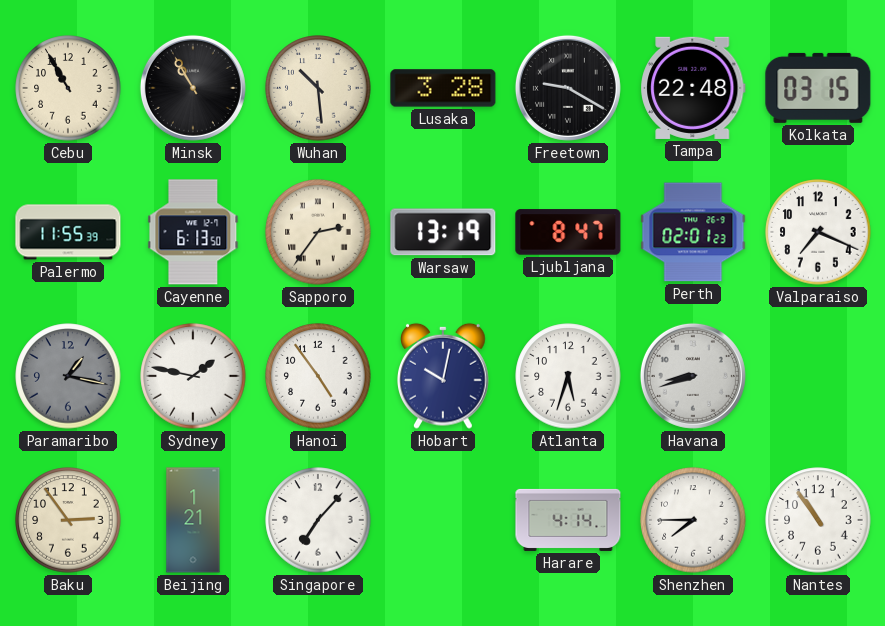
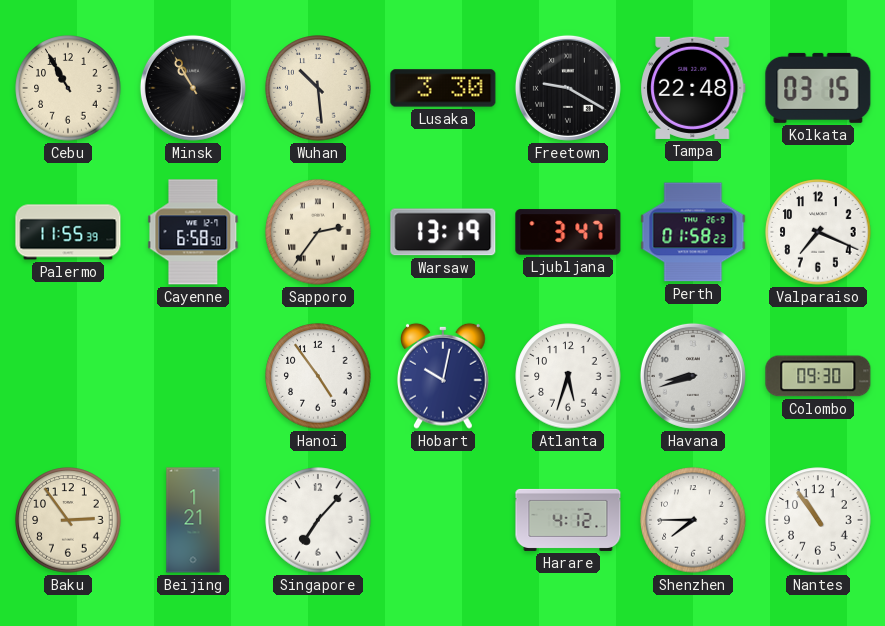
Lusaka: 3:28 -> 3:30
Cayenne: 6:13 -> 6:58
Ljubljana: 8:47 -> 3:47
Perth: 02:01 -> 01:58
Paramaribo: 1:17 -> none
Sydney: 1:47 -> none
Colombo: none -> 09:30
Harare: 4:14 -> 4:12
